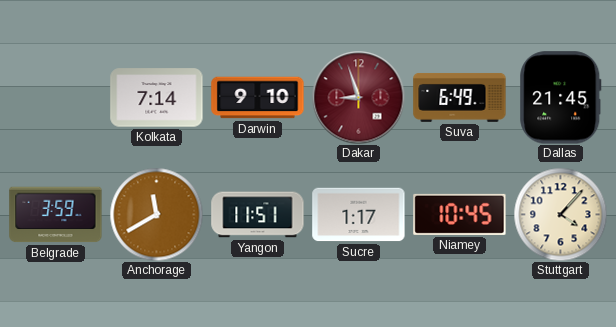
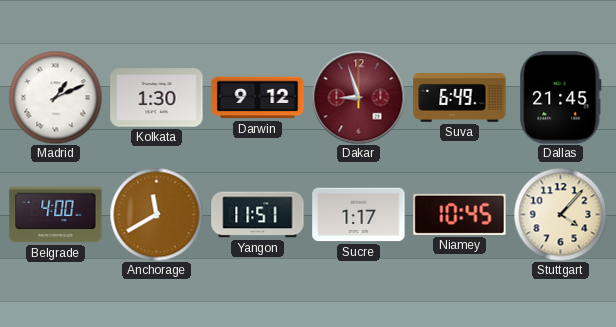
Madrid: none -> 1:11
Kolkata: 7:14 -> 1:30
Darwin: 9:10 -> 9:12
Belgrade: 3:59 -> 4:00
